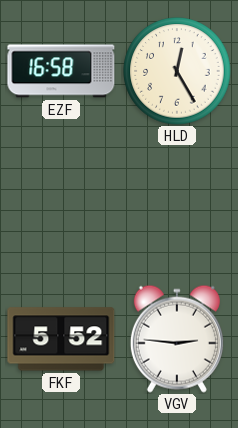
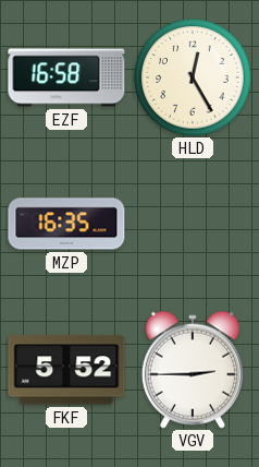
MZP: none -> 16:35
VGV: 2:46 -> 2:45
